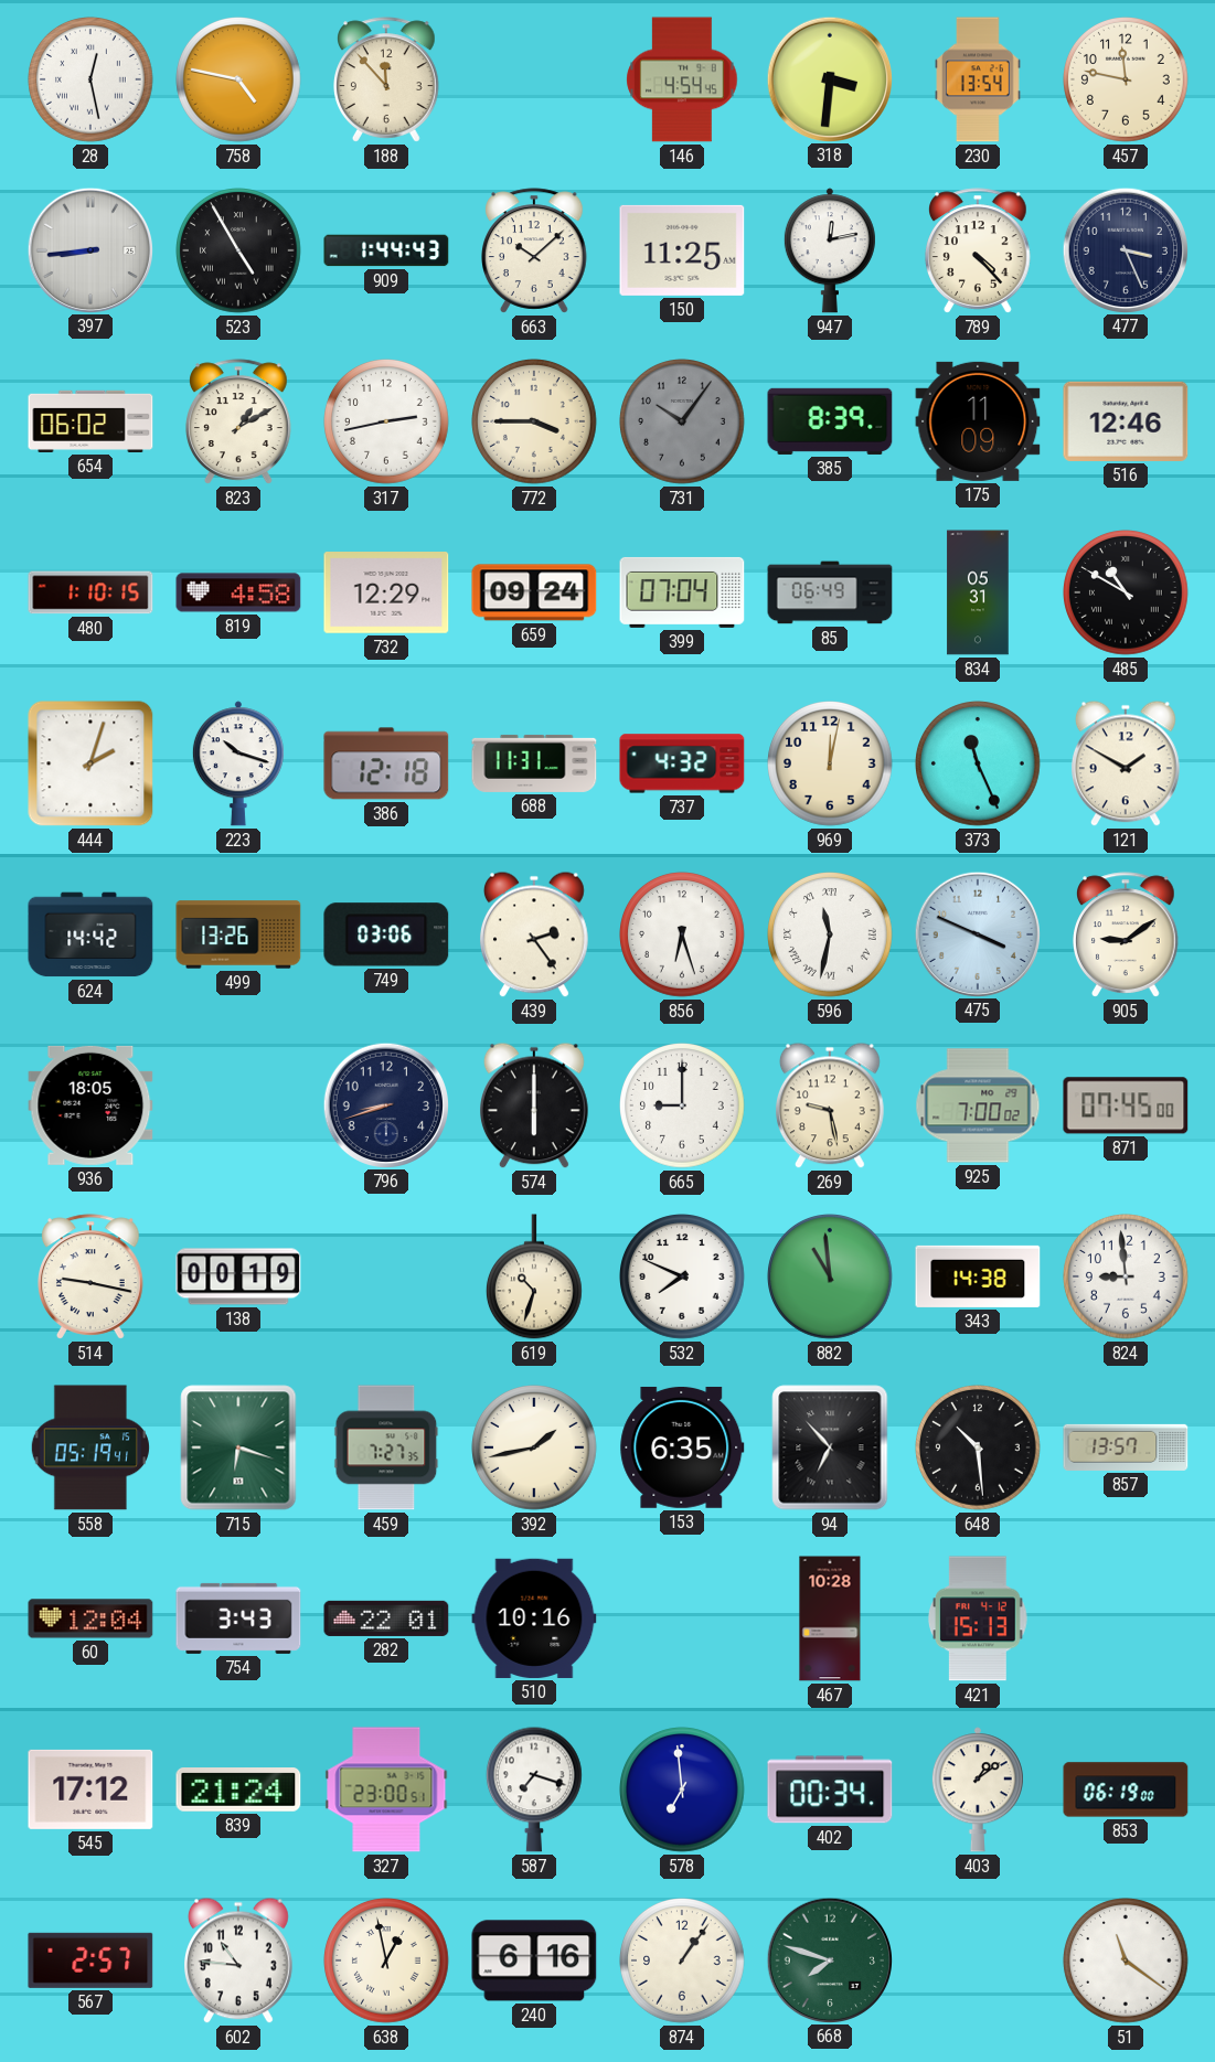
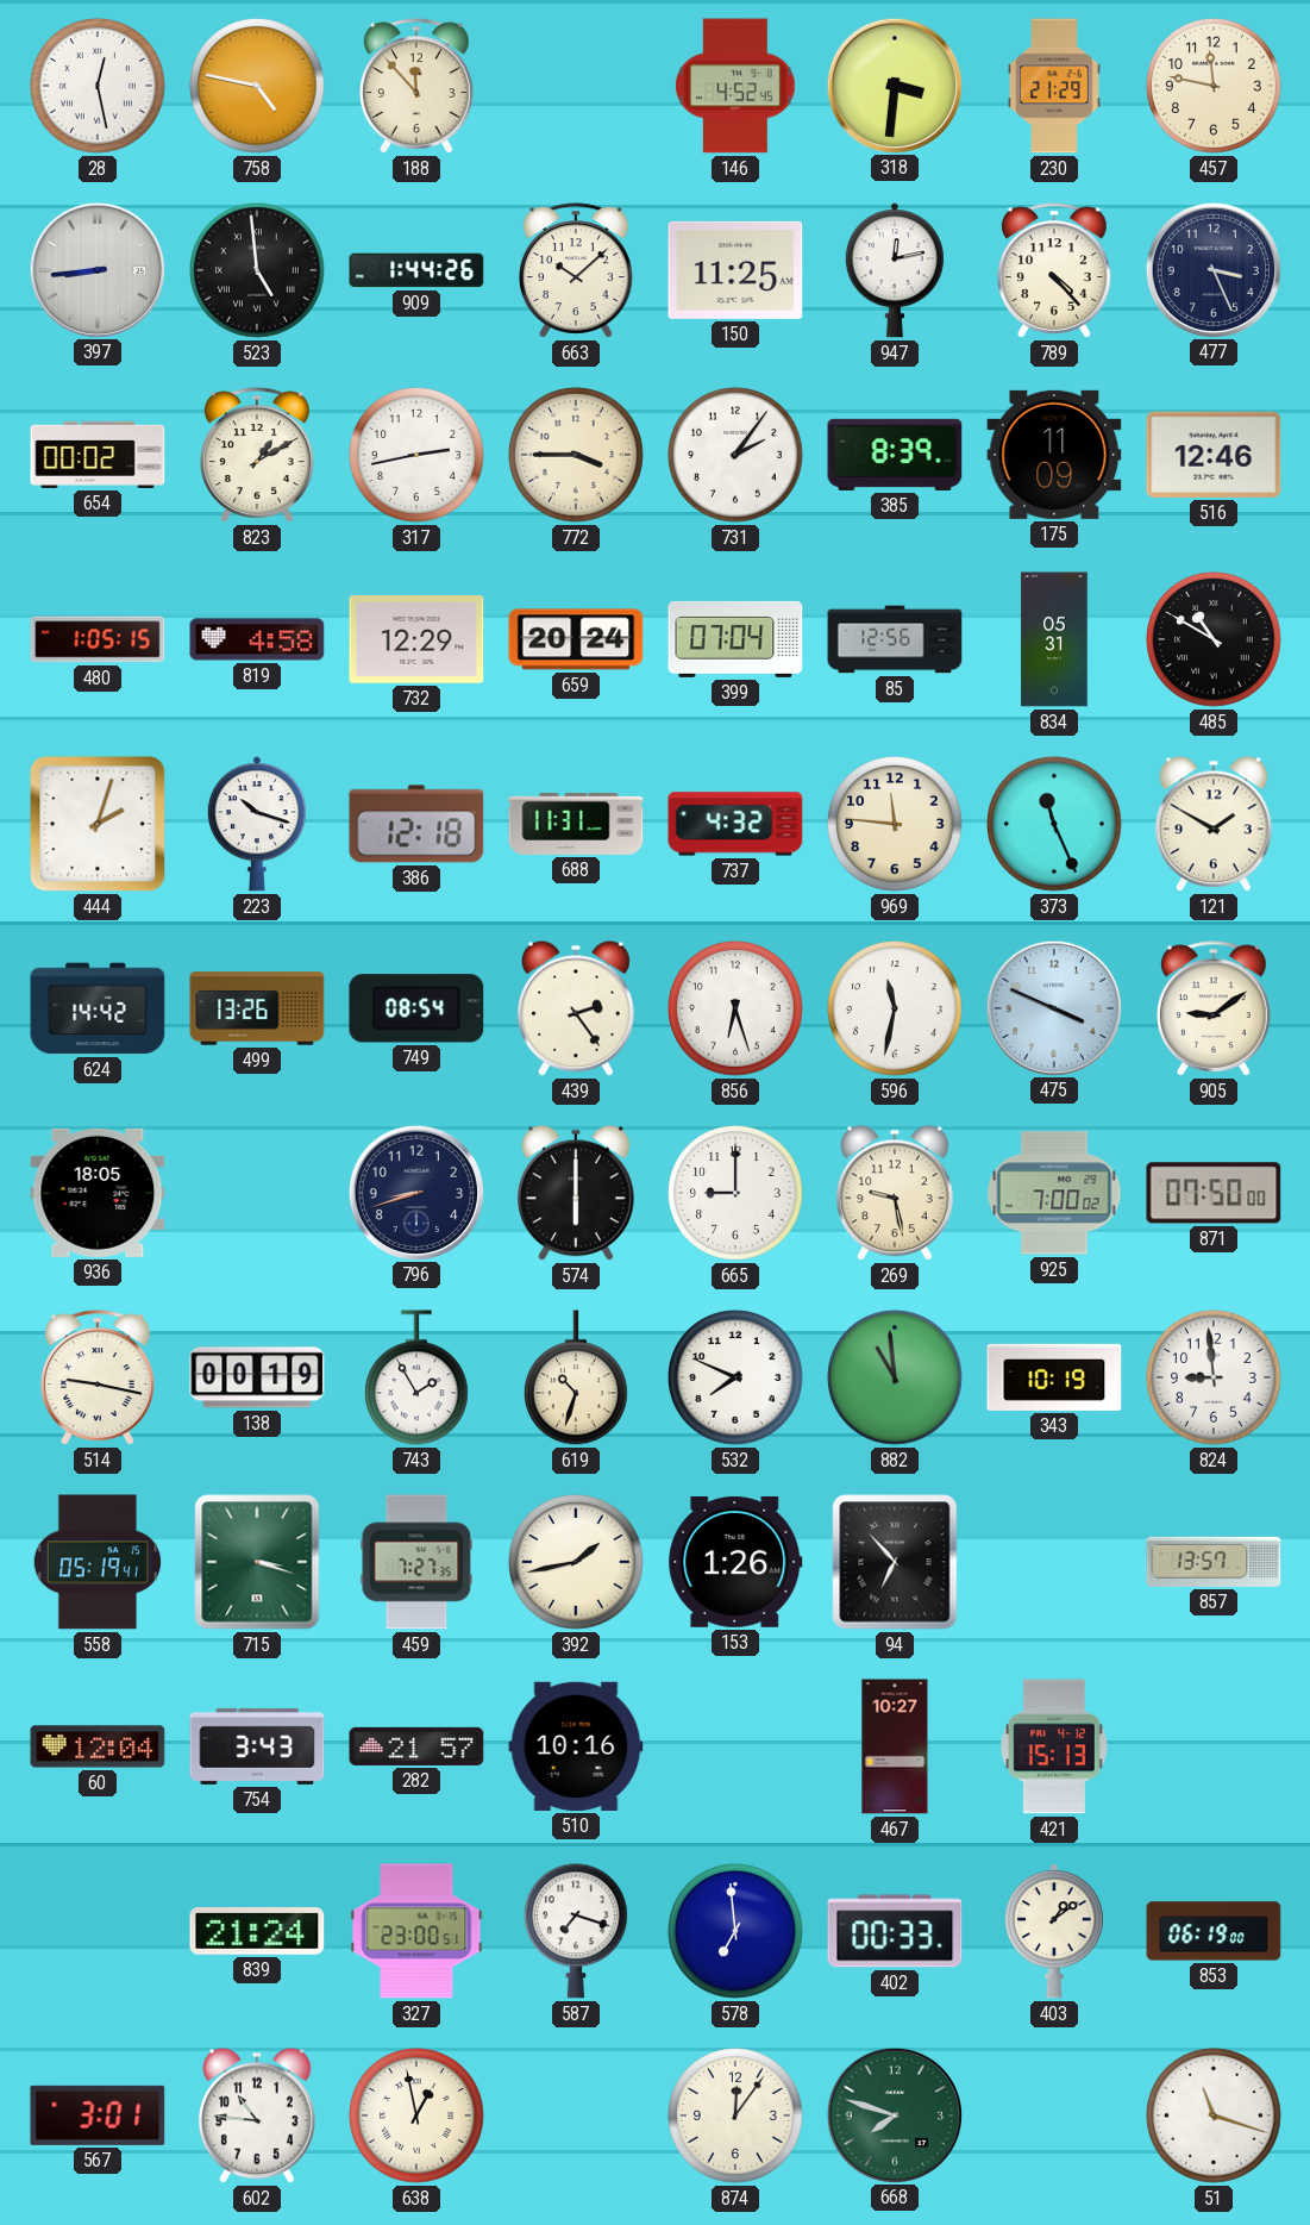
146: 4:54 -> 4:52
230: 13:54 -> 21:29
523: 4:55 -> 4:59
909: 1:44:43 -> 1:44:26
654: 06:02 -> 00:02
731: 10:06 -> 2:06
731 dial: grey -> white
480: 1:10 -> 1:05
659: 09:24 -> 20:24
85: 06:49 -> 12:56
969: 12:02 -> 11:46
749: 03:06 -> 08:54
596 numerals: Roman -> Arabic
871: 07:45 -> 07:50
743: none -> 1:55
343: 14:38 -> 10:19
715: 6:18 -> 3:18
153: 6:35 -> 1:26
648: 10:29 -> none
282: 22:01 -> 21:57
467: 10:28 -> 10:27
545: 17:12 -> none
402: 00:34 -> 00:33
567: 2:57 -> 3:01
240: 6:16 -> none
874: 1:06 -> 12:06
51: 11:21 -> 11:18
